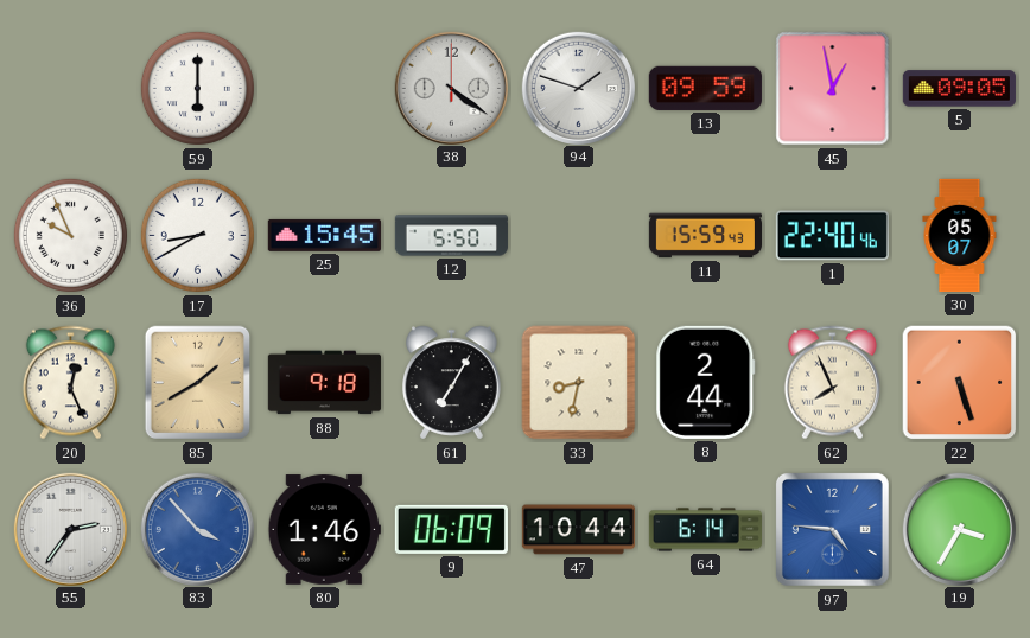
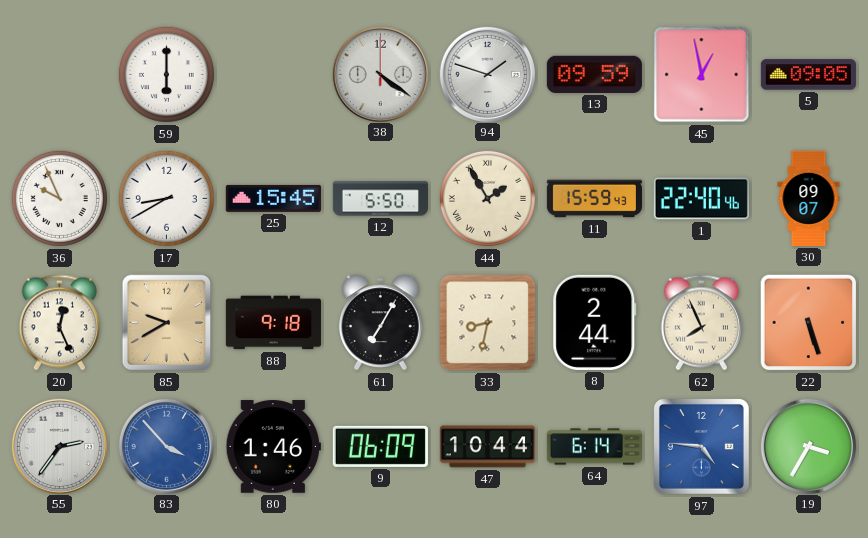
44: none -> 1:55
30: 05:07 -> 09:07
85: 1:40 -> 9:40
